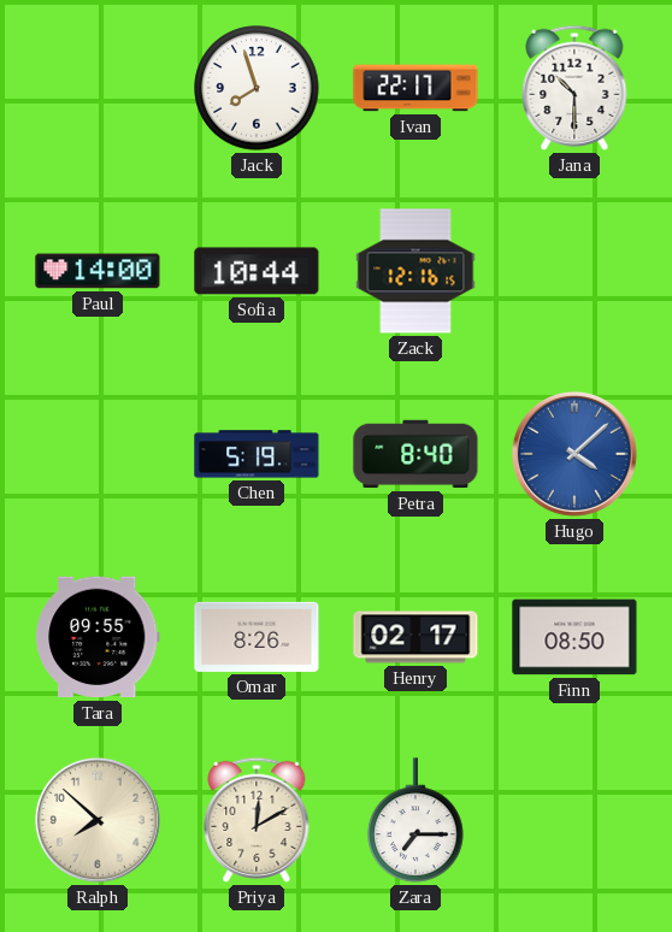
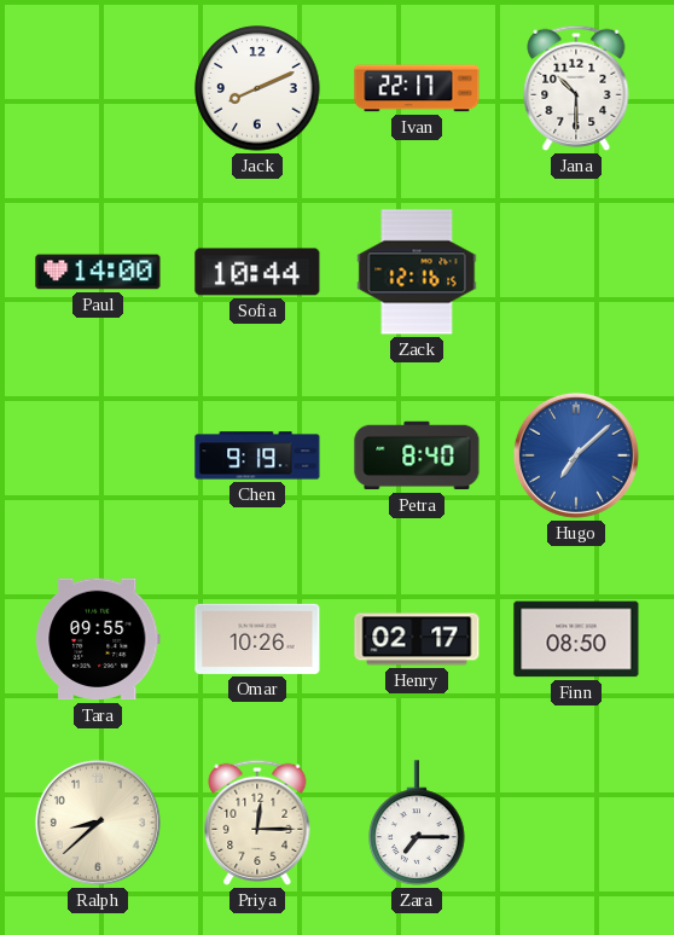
Jack: 7:57 -> 8:11
Chen: 5:19 -> 9:19
Hugo: 4:08 -> 7:08
Omar: 8:26 -> 10:26
Ralph: 7:52 -> 8:38
Priya: 12:10 -> 12:15
